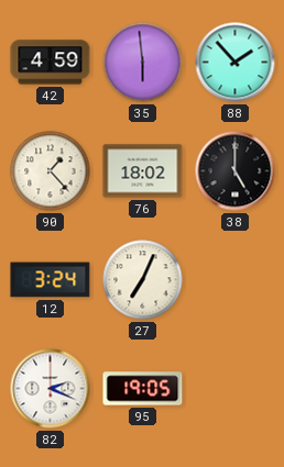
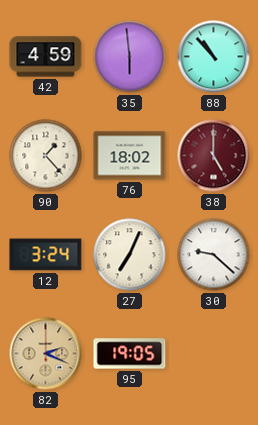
88: 1:53 -> 10:53
38 dial: black -> burgundy
30: none -> 9:22
82 dial: white -> champagne
